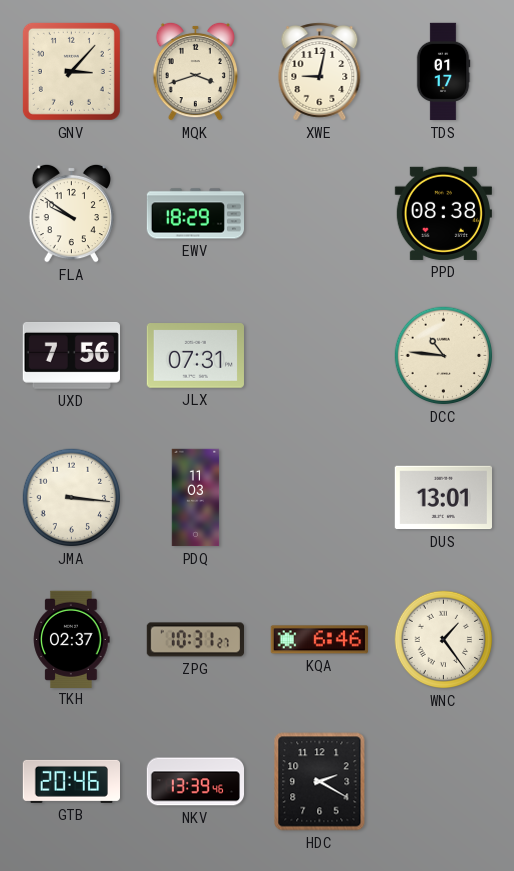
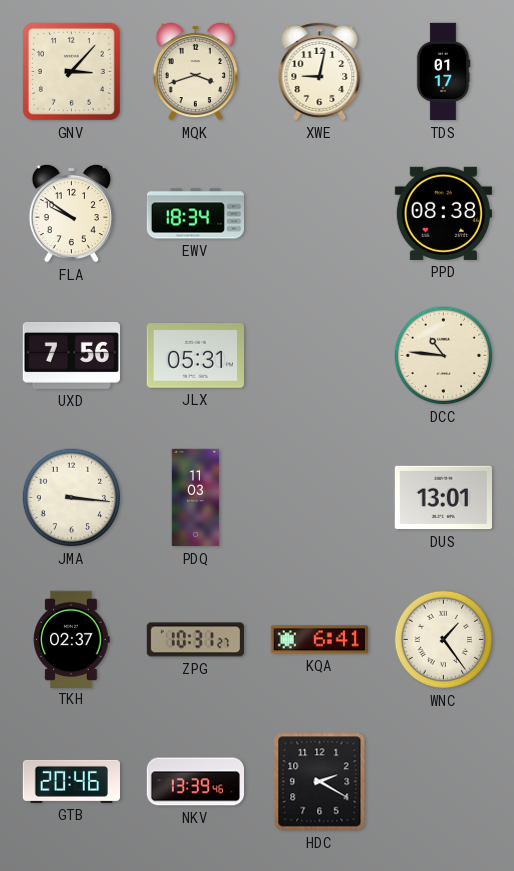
EWV: 18:29 -> 18:34
JLX: 07:31 -> 05:31
KQA: 6:46 -> 6:41
